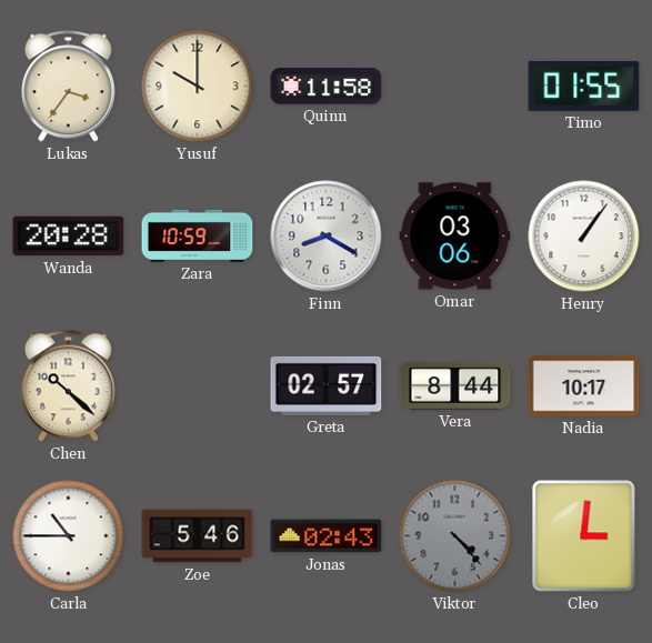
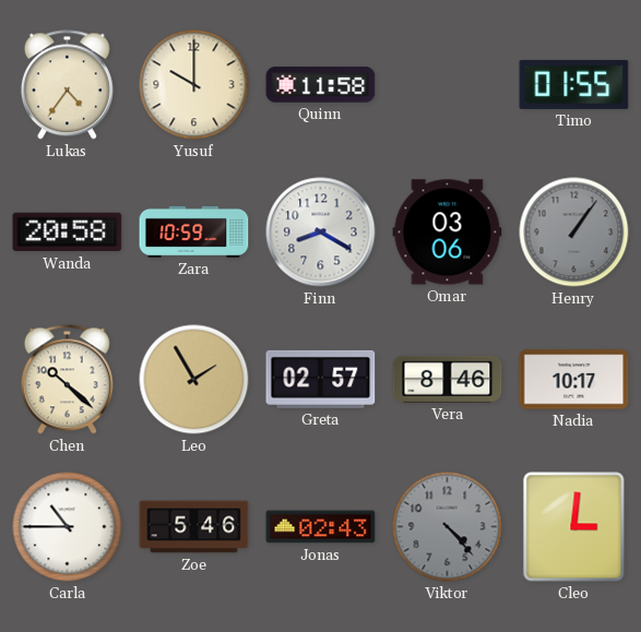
Lukas: 3:36 -> 4:36
Wanda: 20:28 -> 20:58
Henry dial: white -> grey
Leo: none -> 1:55
Vera: 8:44 -> 8:46
